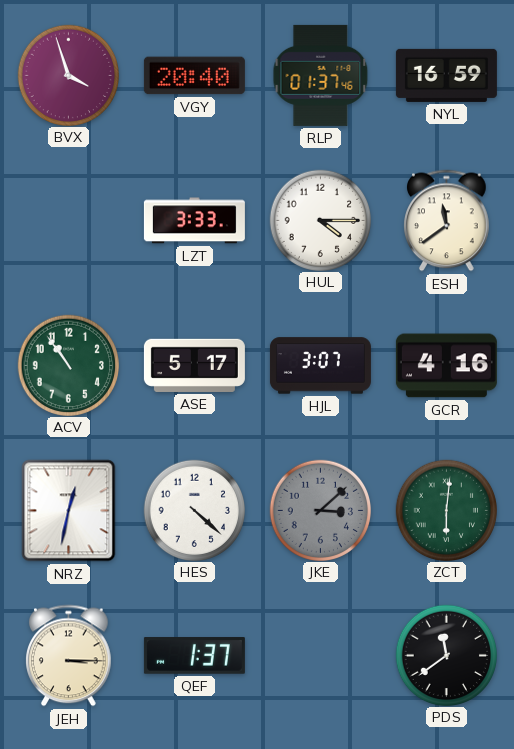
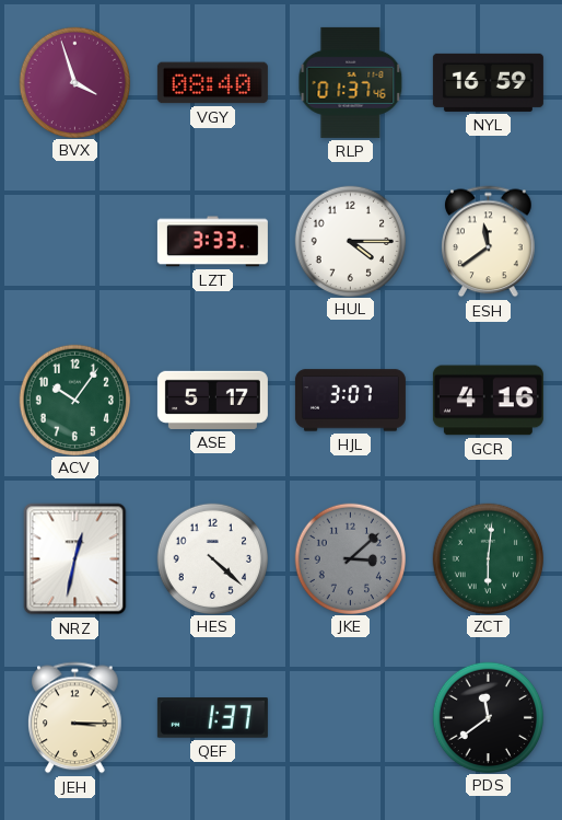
VGY: 20:40 -> 08:40
ACV: 10:54 -> 10:06
